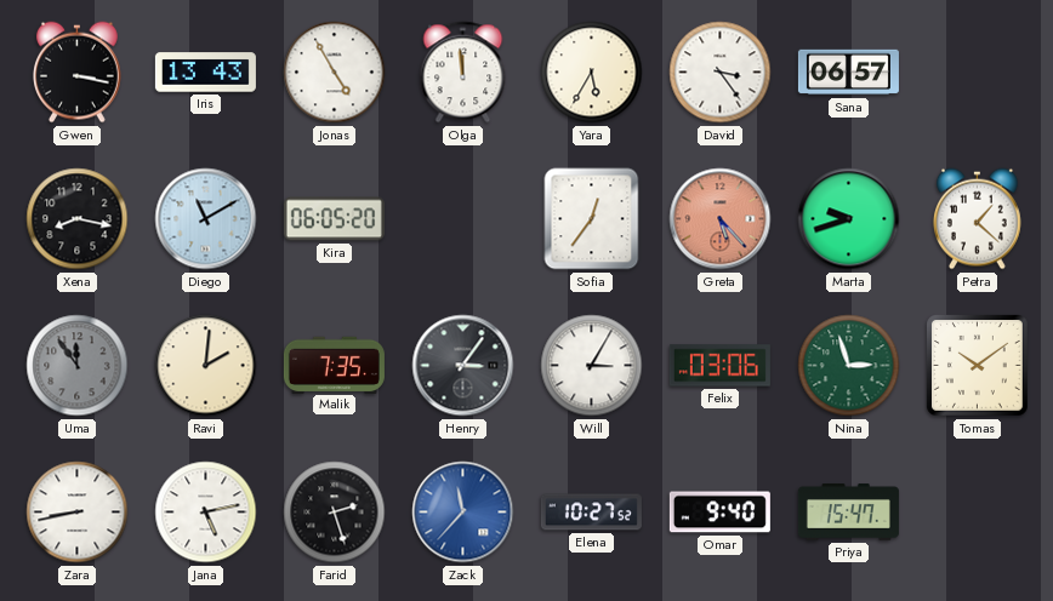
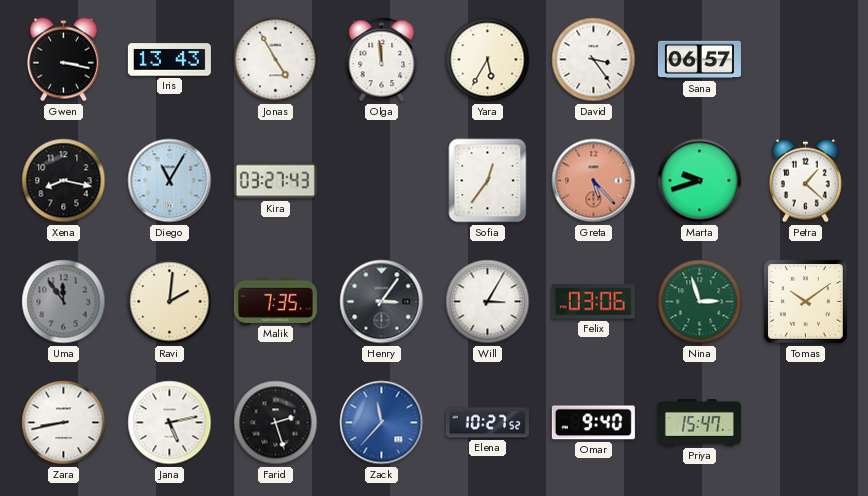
Diego: 11:10 -> 11:05
Kira: 06:05 -> 03:27
